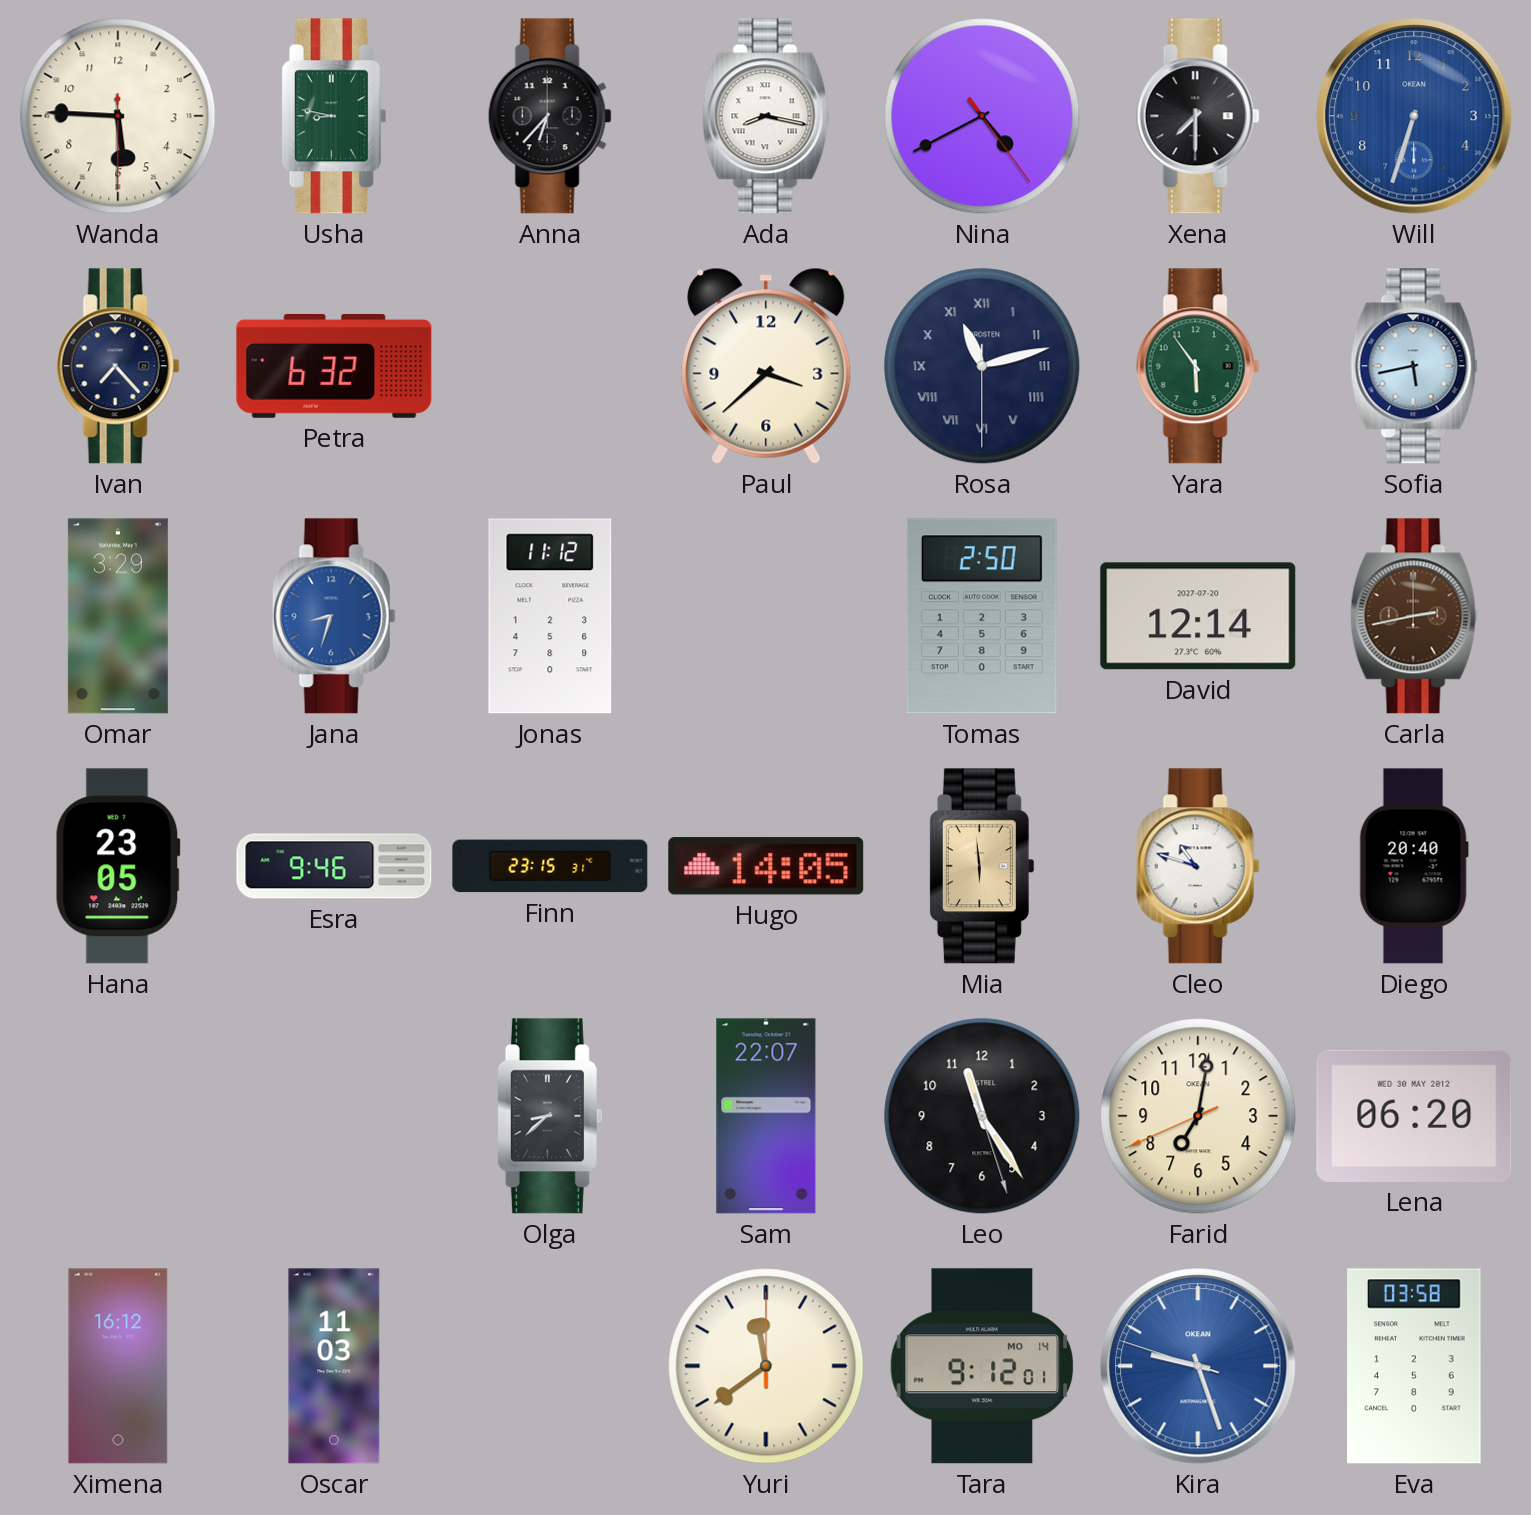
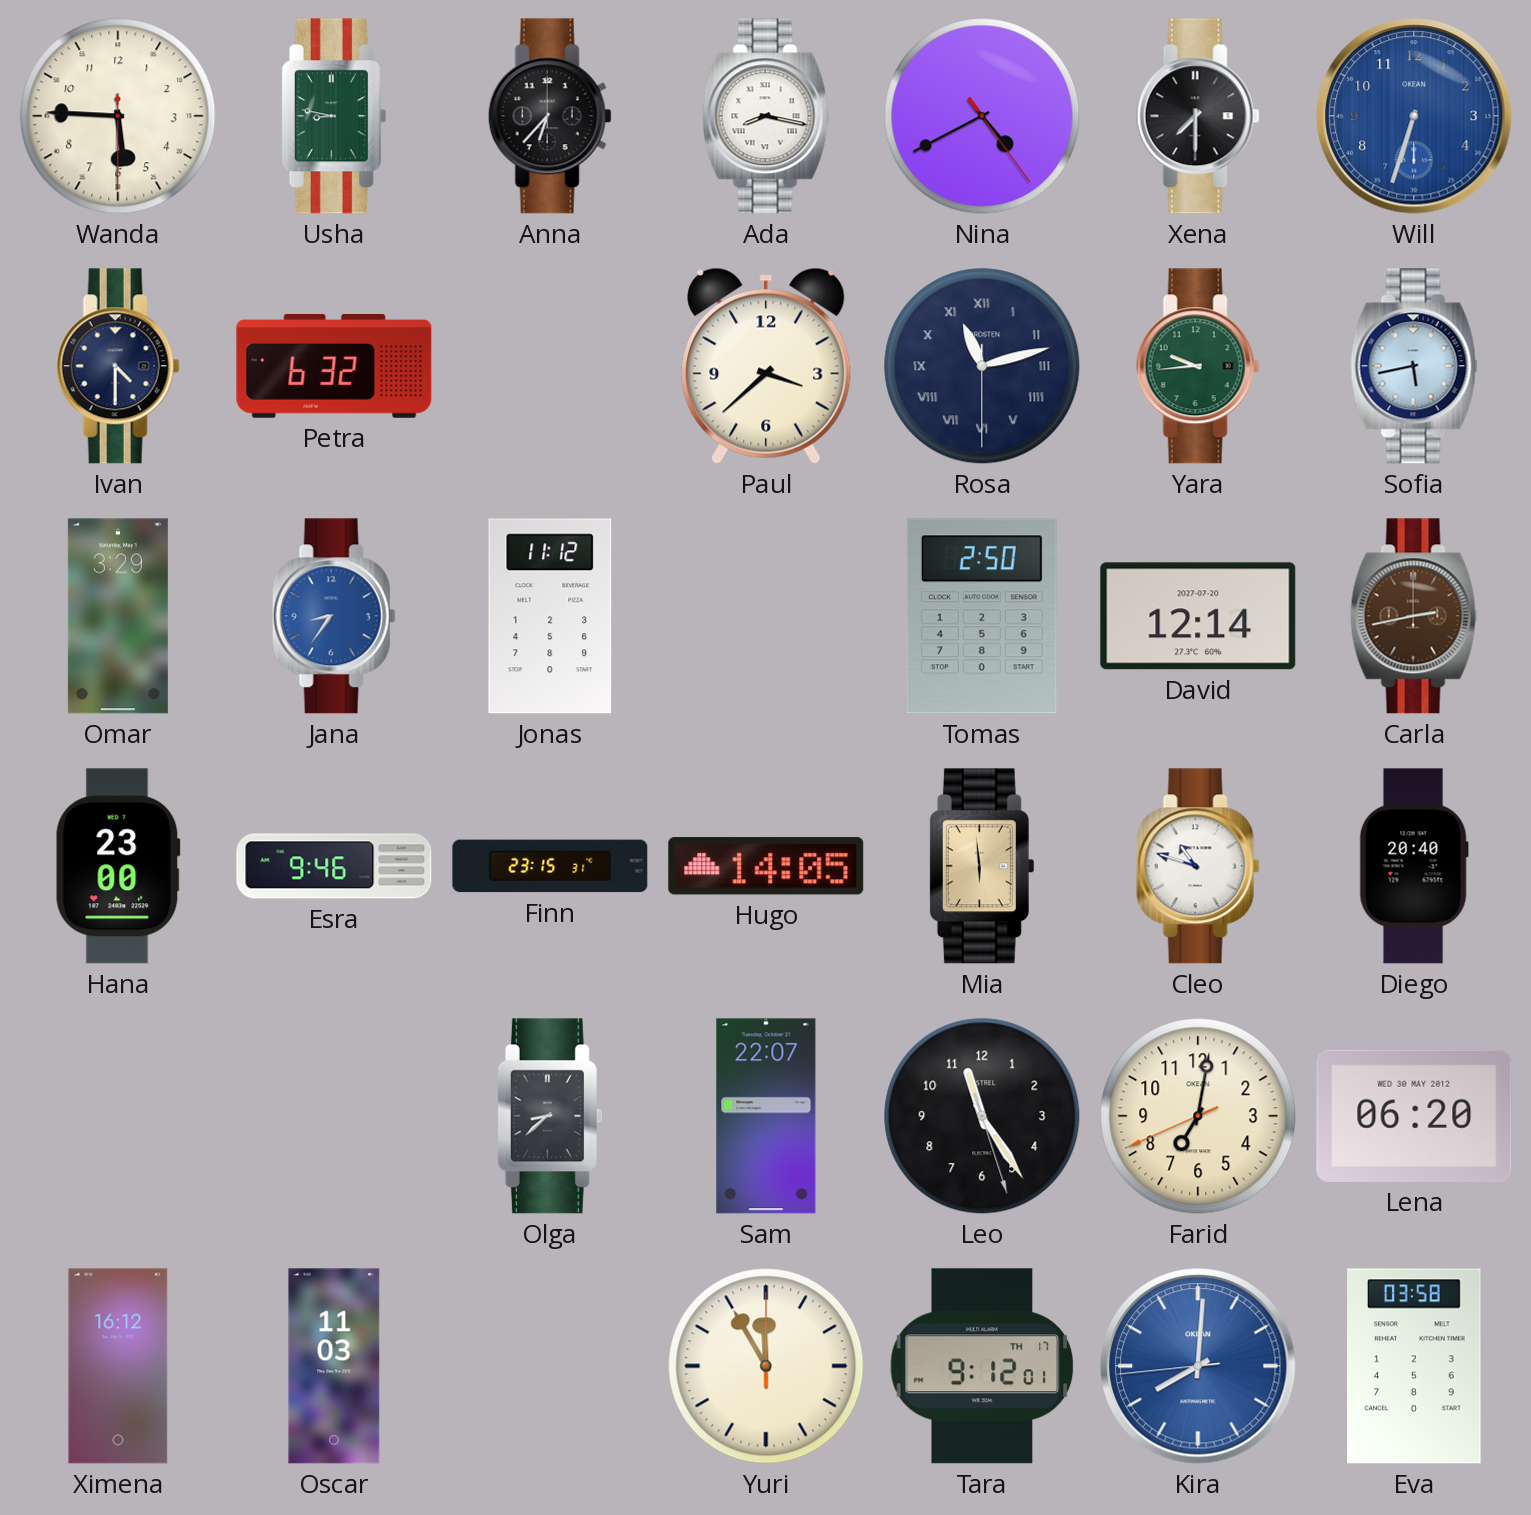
Ivan: 7:23 -> 4:30
Yara: 5:54 -> 9:44
Jana: 8:33 -> 8:36
Hana: 23:05 -> 23:00
Yuri: 11:39 -> 11:55
Tara date: MO 14 -> TH 17
Kira: 9:26 -> 8:00
